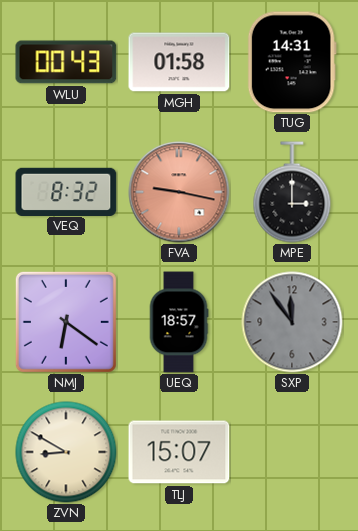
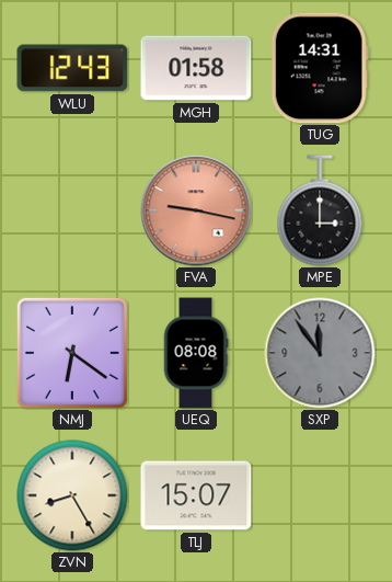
WLU: 00:43 -> 12:43
VEQ: 8:32 -> none
UEQ: 18:57 -> 08:08
ZVN: 8:50 -> 8:25
